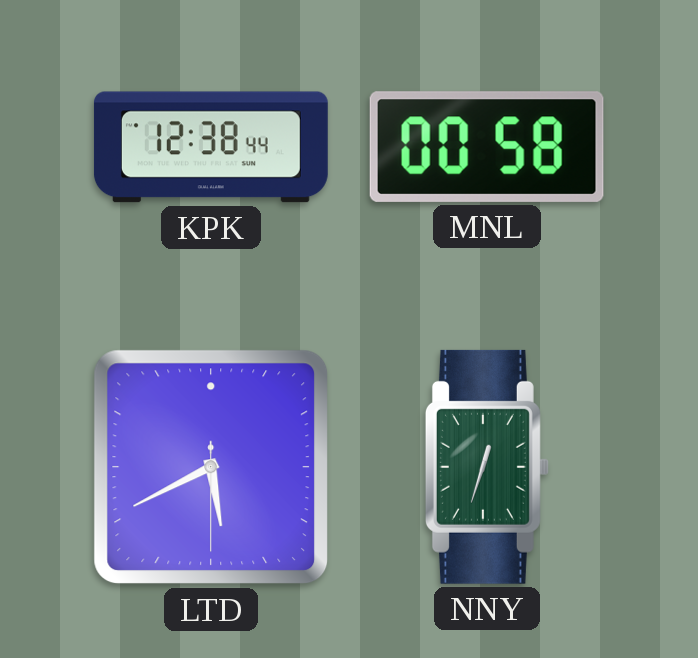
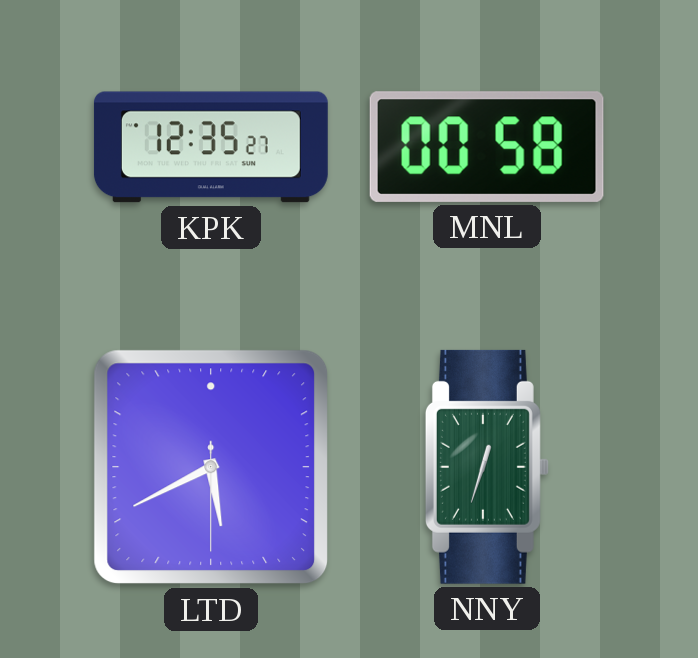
KPK: 12:38 -> 12:35
